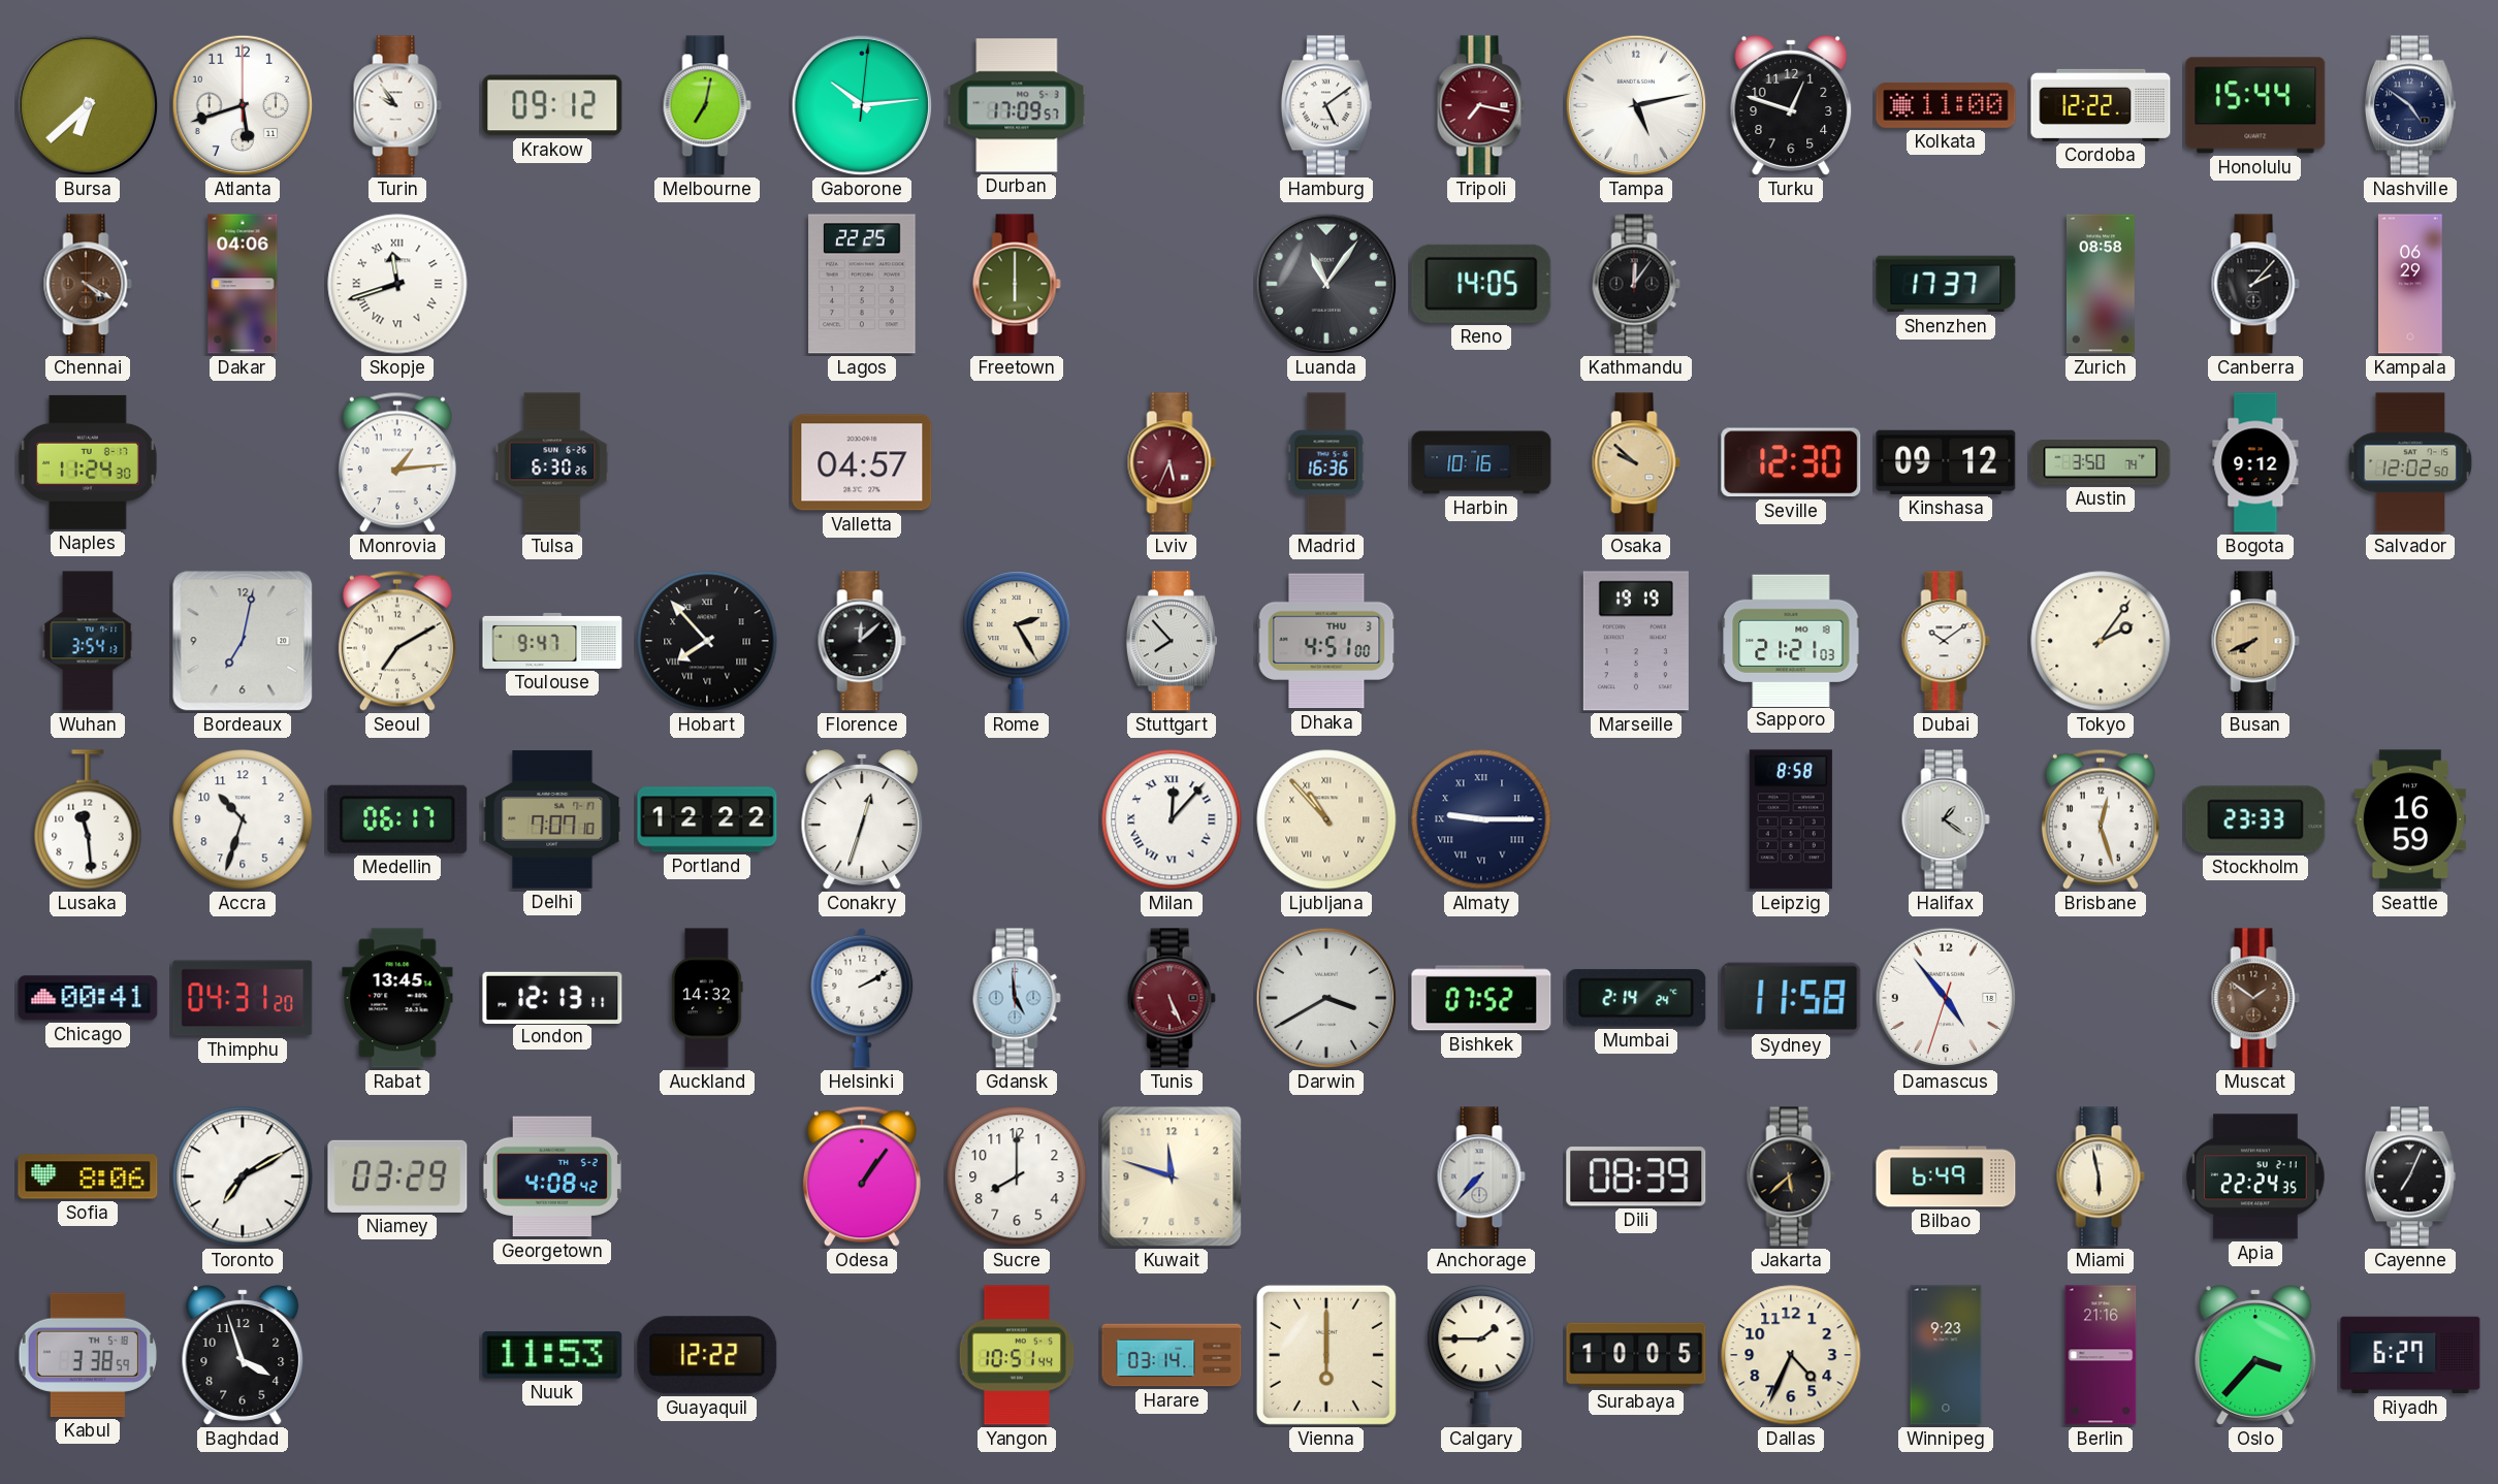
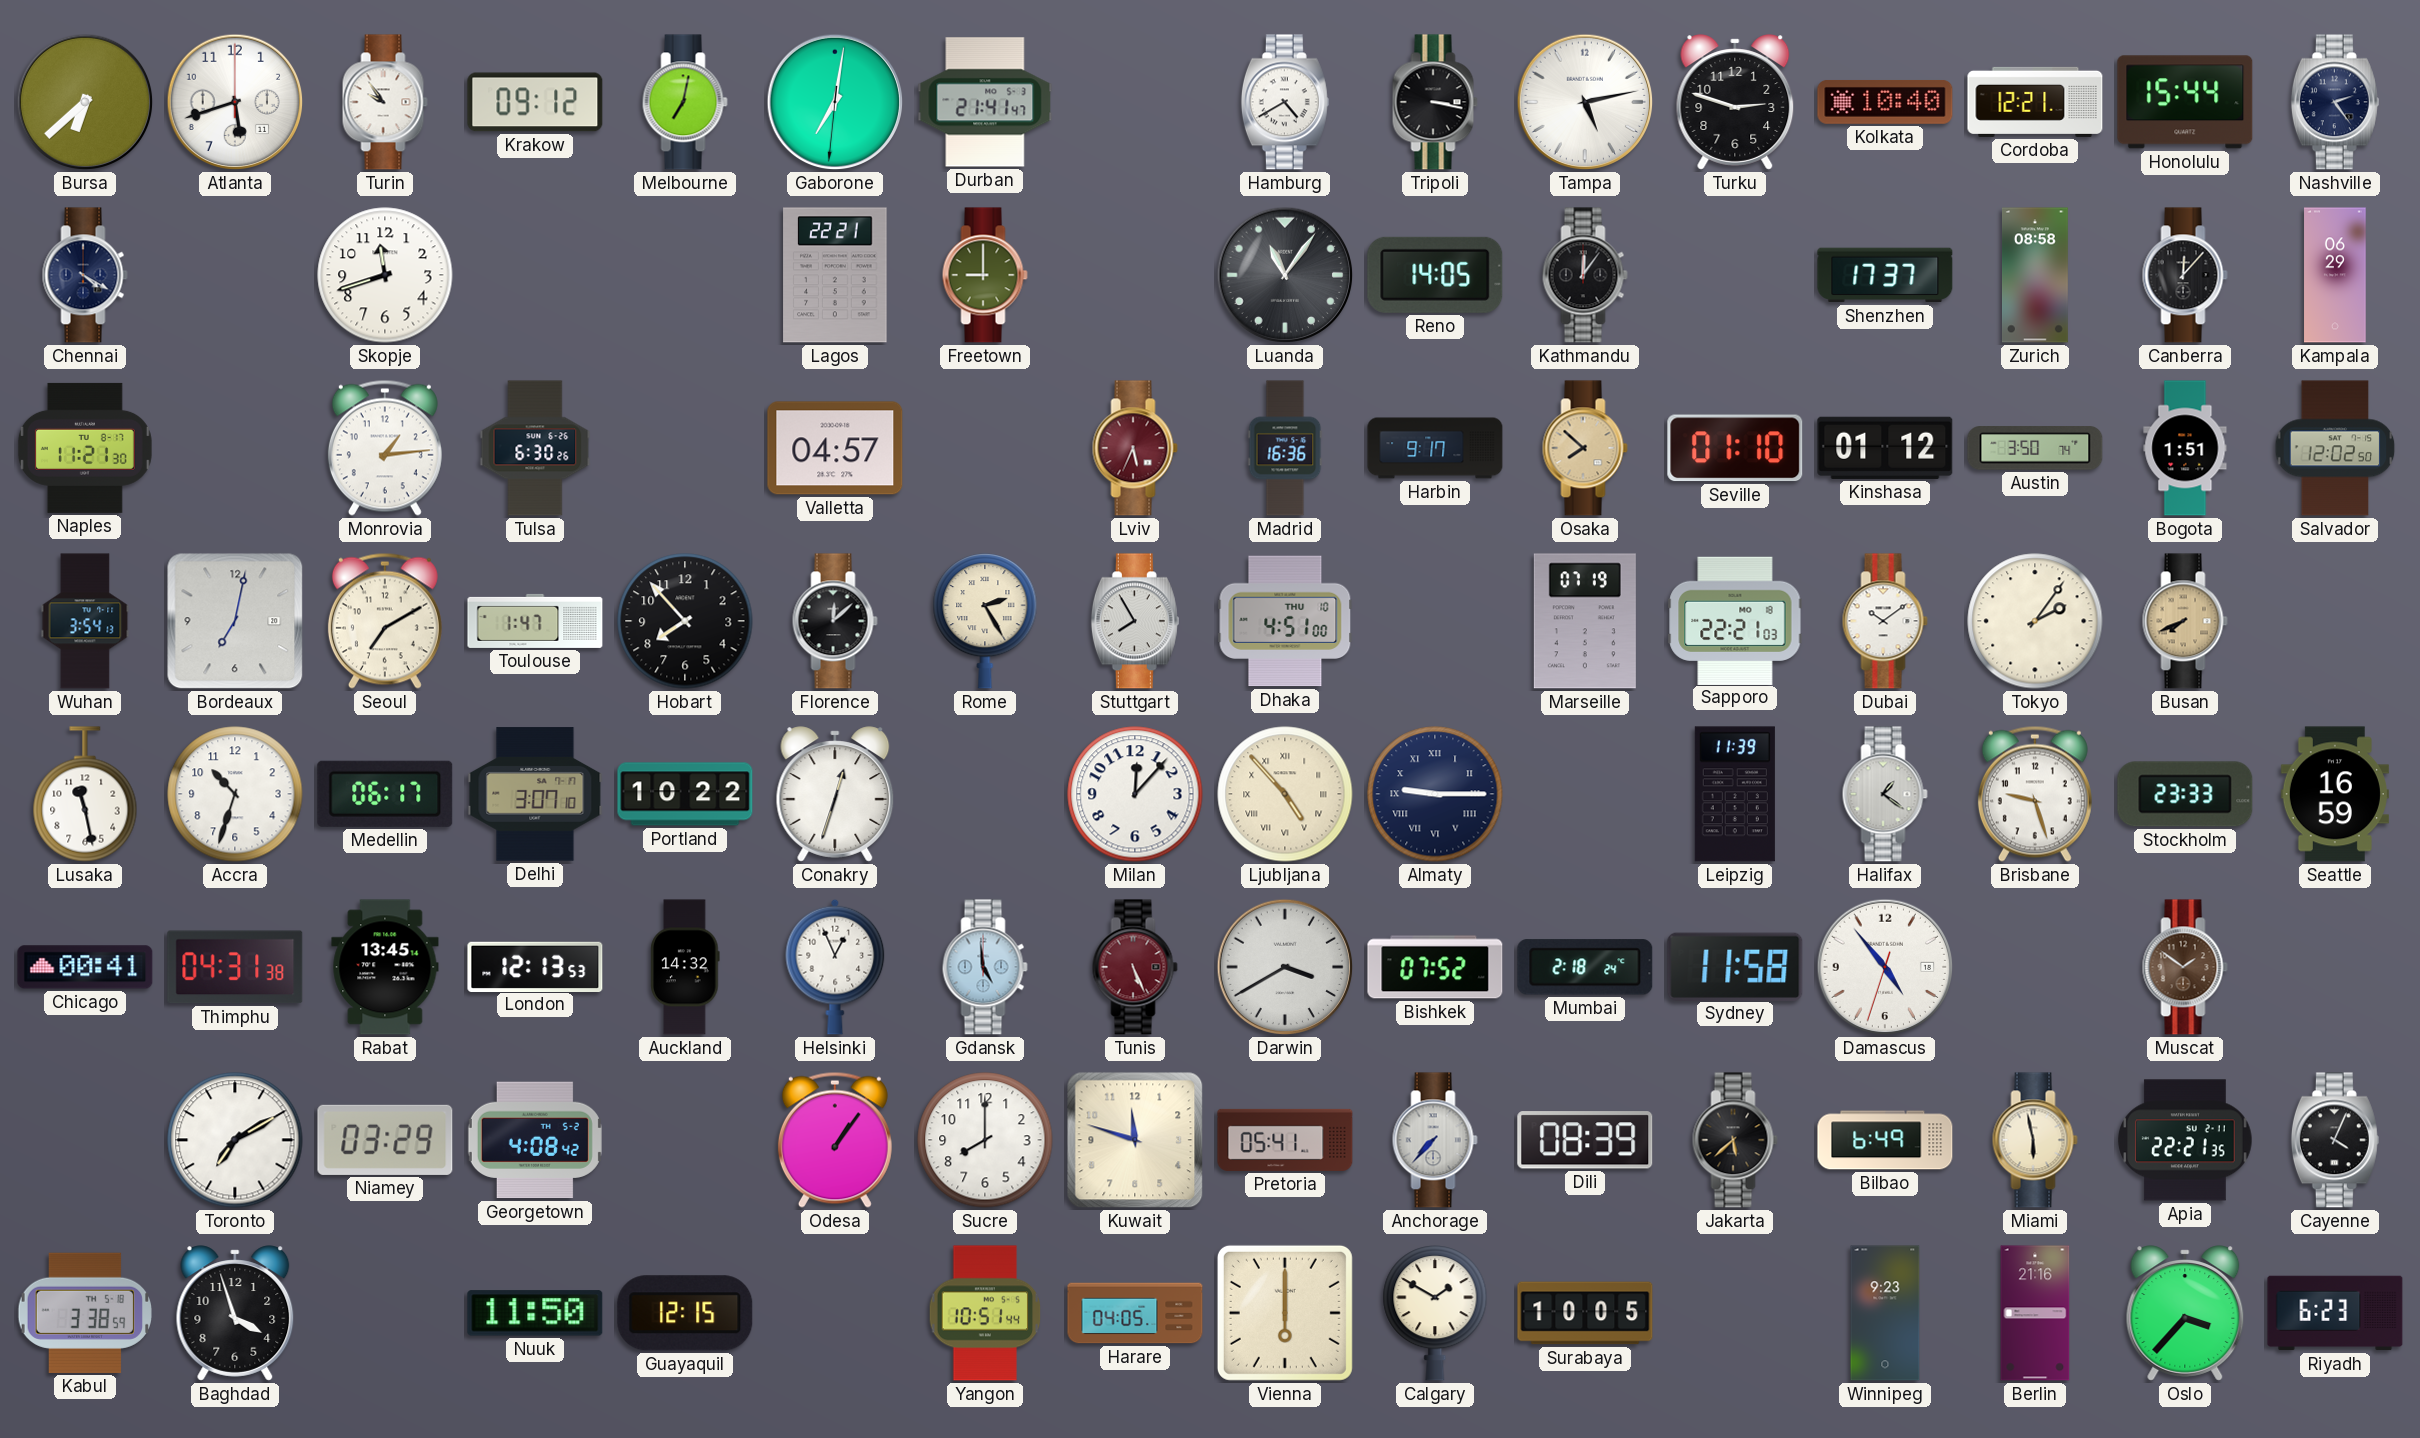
Gaborone: 10:14 -> 7:01
Durban: 17:09 -> 21:41
Hamburg: 5:09 -> 4:40
Tripoli: 7:17 -> 3:17
Tripoli dial: burgundy -> black
Turku: 12:48 -> 2:48
Kolkata: 11:00 -> 10:40
Cordoba: 12:22 -> 12:21
Nashville: 4:51 -> 2:24
Chennai dial: brown -> navy
Dakar: 04:06 -> none
Skopje numerals: Roman -> Arabic
Lagos: 22:25 -> 22:21
Freetown: 6:00 -> 9:00
Canberra: 2:07 -> 12:07
Naples: 11:24 -> 11:21
Harbin: 10:16 -> 9:17
Osaka: 9:52 -> 7:52
Seville: 12:30 -> 01:10
Kinshasa: 09:12 -> 01:12
Bogota: 9:12 -> 1:51
Toulouse: 9:47 -> 1:47
Hobart numerals: Roman -> Arabic
Stuttgart: 7:53 -> 7:55
Dhaka date: THU 3 -> THU 10
Marseille: 19:19 -> 07:19
Sapporo: 21:21 -> 22:21
Lusaka: 11:29 -> 11:28
Delhi: 7:07 -> 3:07
Portland: 12:22 -> 10:22
Milan numerals: Roman -> Arabic
Ljubljana: 10:53 -> 4:53
Leipzig: 8:58 -> 11:39
Brisbane: 12:27 -> 9:27
Thimphu: 04:31:20 -> 04:31:38
London: 12:13:11 -> 12:13:53
Helsinki: 2:10 -> 12:56
Mumbai: 2:14 -> 2:18
Sofia: 8:06 -> none
Pretoria: none -> 05:41
Apia: 22:24 -> 22:21
Cayenne: 7:04 -> 4:04
Nuuk: 11:53 -> 11:50
Guayaquil: 12:22 -> 12:15
Harare: 03:14 -> 04:05
Calgary: 1:45 -> 1:50
Dallas: 4:34 -> none
Riyadh: 6:27 -> 6:23
